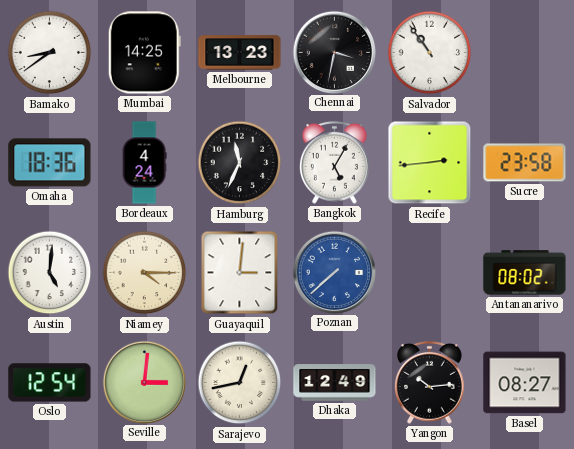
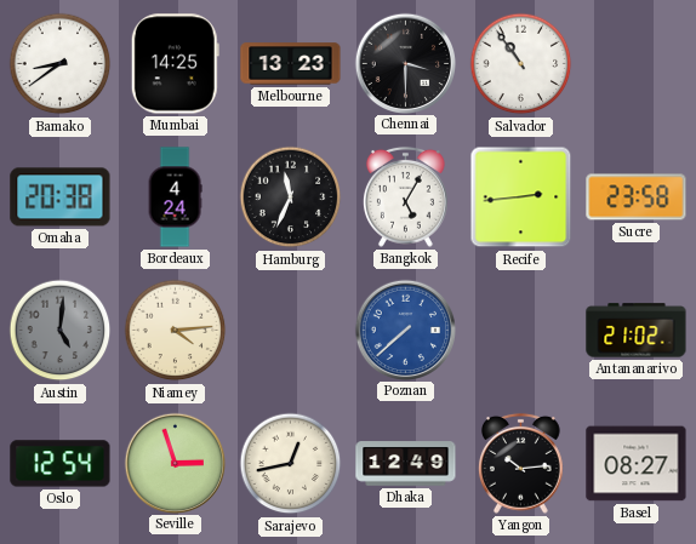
Chennai: 3:32 -> 3:30
Omaha: 18:36 -> 20:38
Austin dial: white -> grey
Niamey: 4:15 -> 4:14
Guayaquil: 3:01 -> none
Antananarivo: 08:02 -> 21:02
Seville: 3:01 -> 2:57
